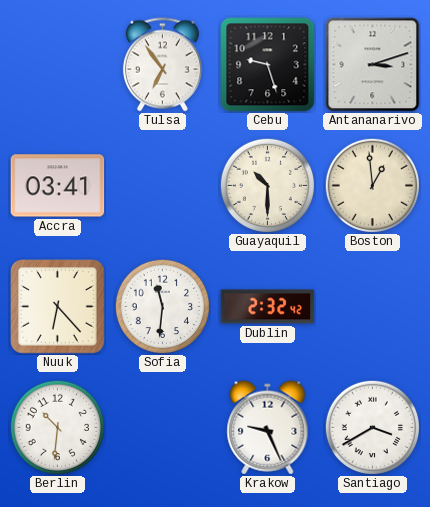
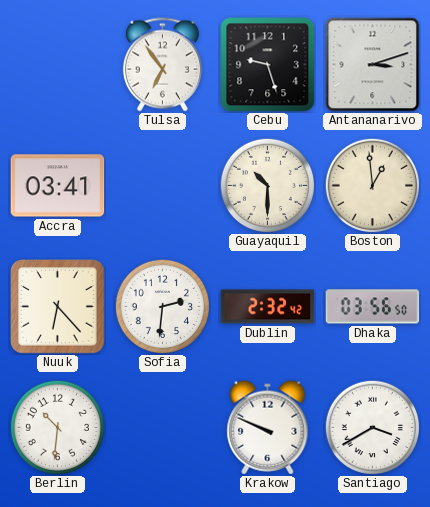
Sofia: 11:31 -> 2:31
Dhaka: none -> 03:56
Krakow: 9:26 -> 9:49
